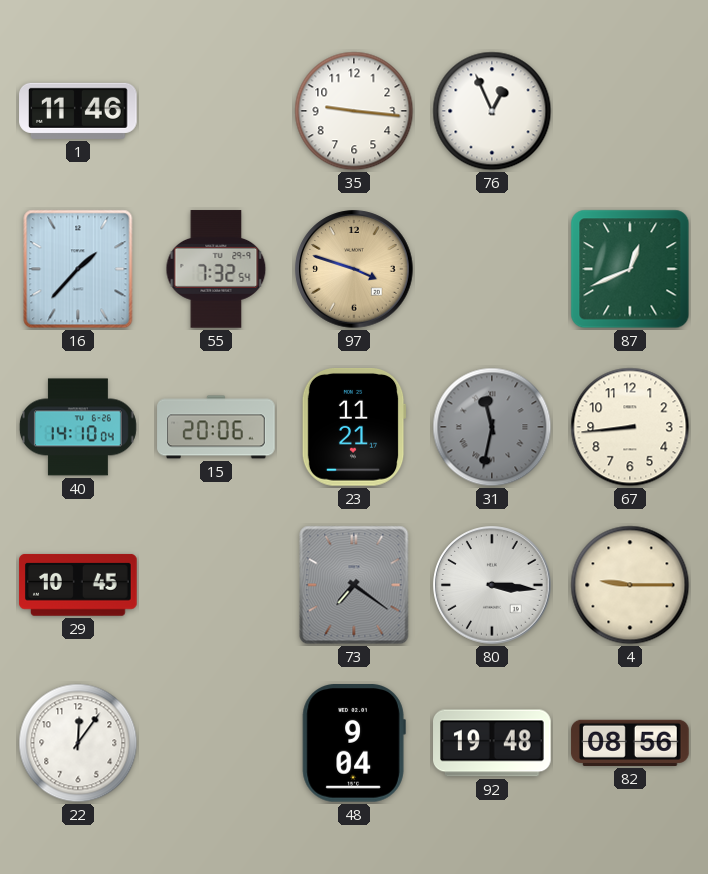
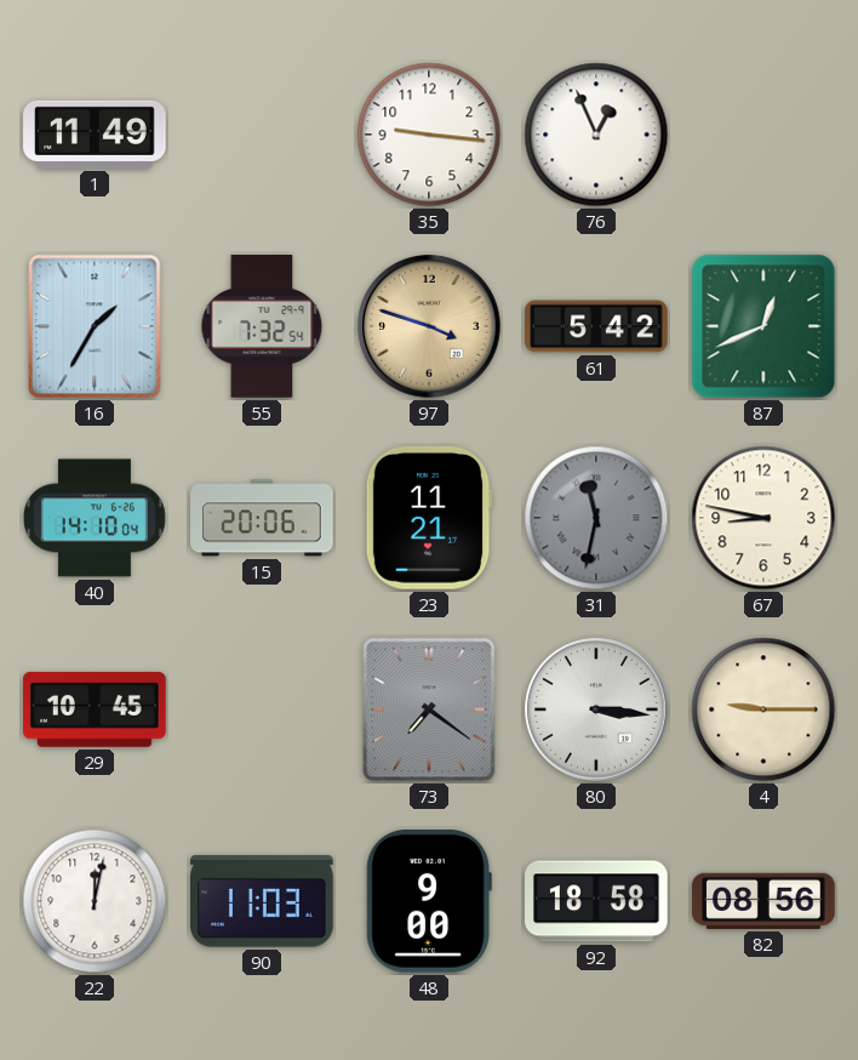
1: 11:46 -> 11:49
16: 1:37 -> 1:35
61: none -> 5:42
67: 8:44 -> 8:47
22: 12:06 -> 12:02
90: none -> 11:03
48: 9:04 -> 9:00
92: 19:48 -> 18:58
